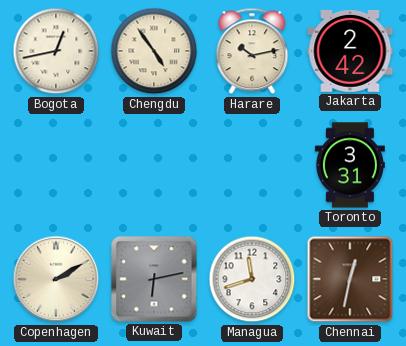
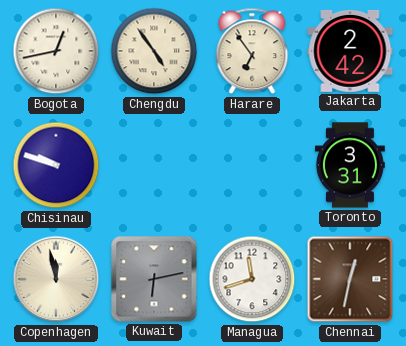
Harare: 10:13 -> 6:54
Chisinau: none -> 9:48
Copenhagen: 2:10 -> 11:58
